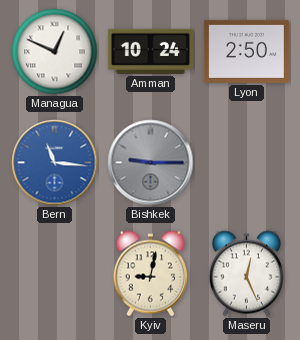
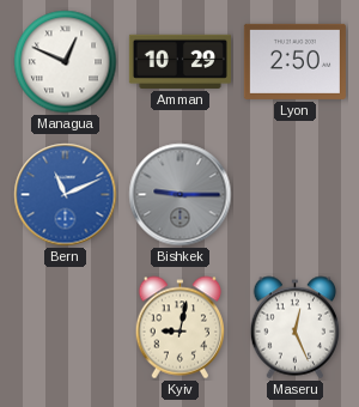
Amman: 10:24 -> 10:29
Bern: 11:16 -> 11:11
